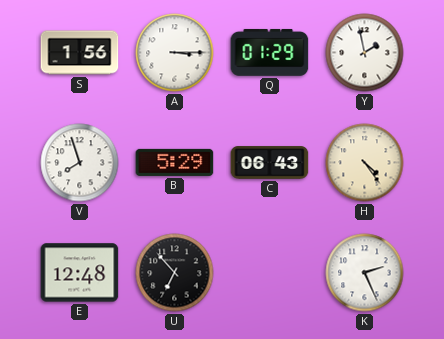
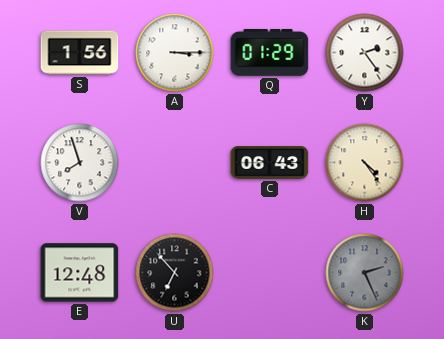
Y: 1:58 -> 2:24
B: 5:29 -> none
K dial: white -> grey
